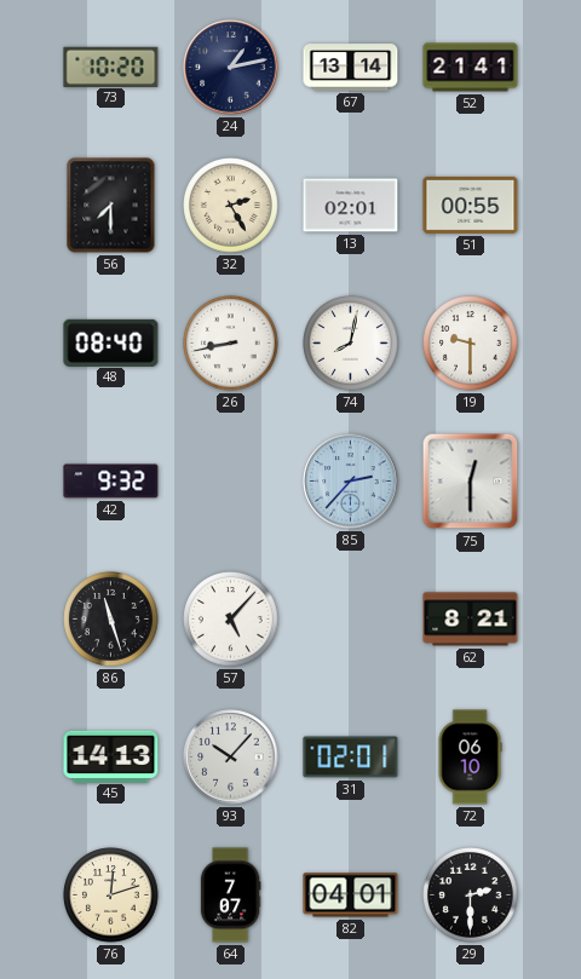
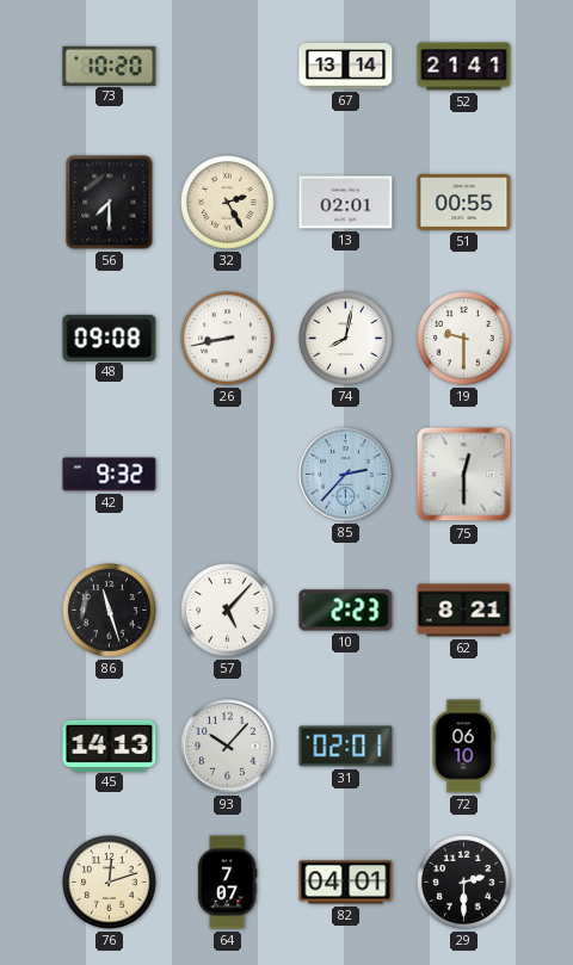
24: 1:13 -> none
48: 08:40 -> 09:08
10: none -> 2:23
